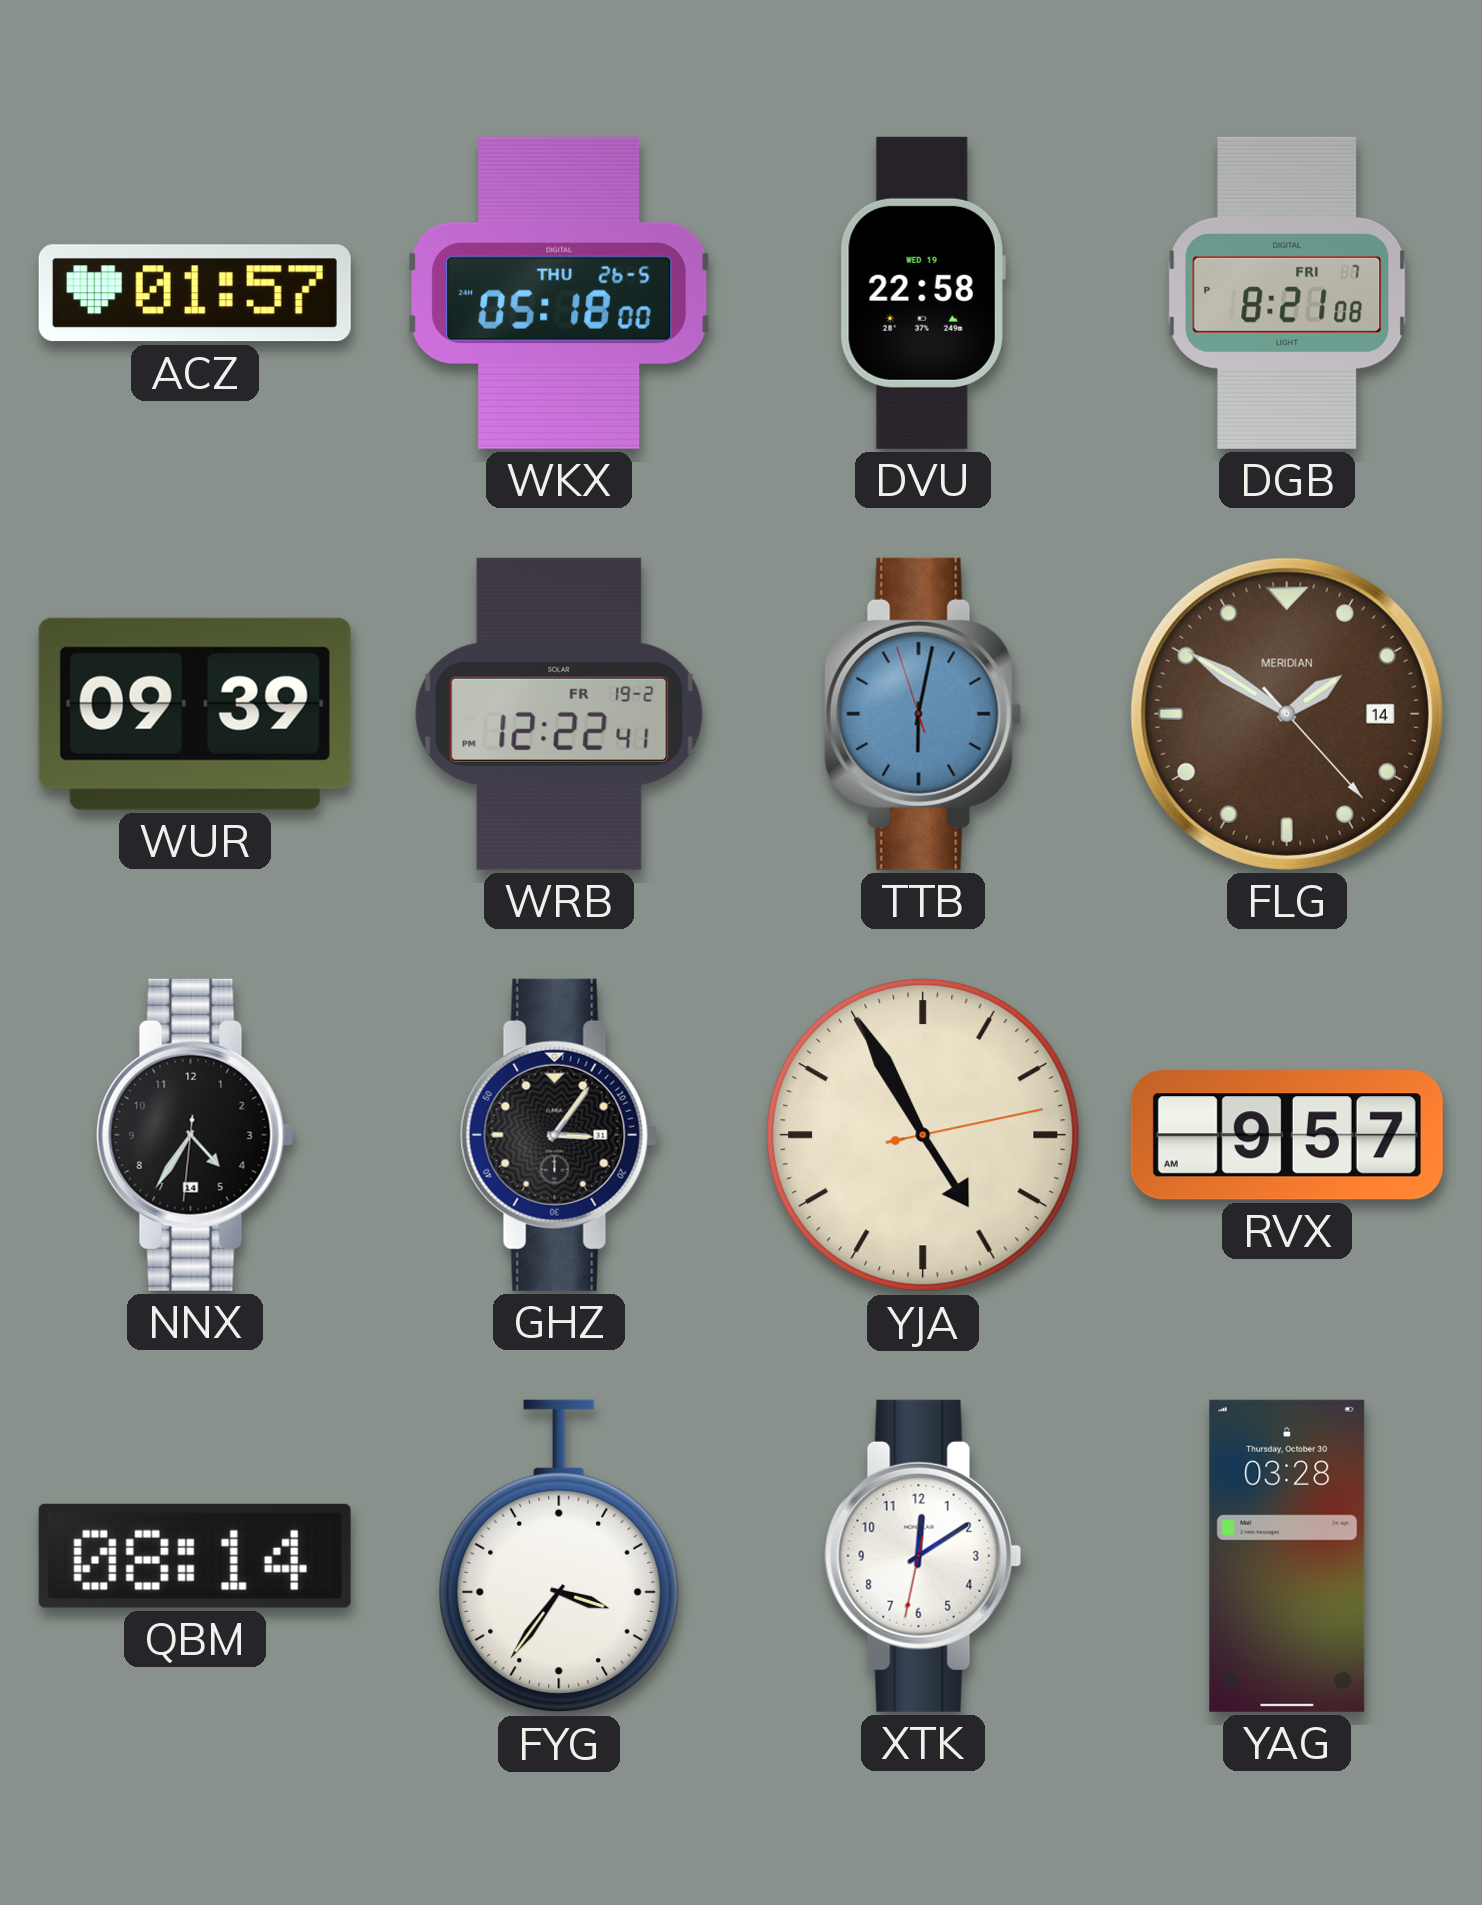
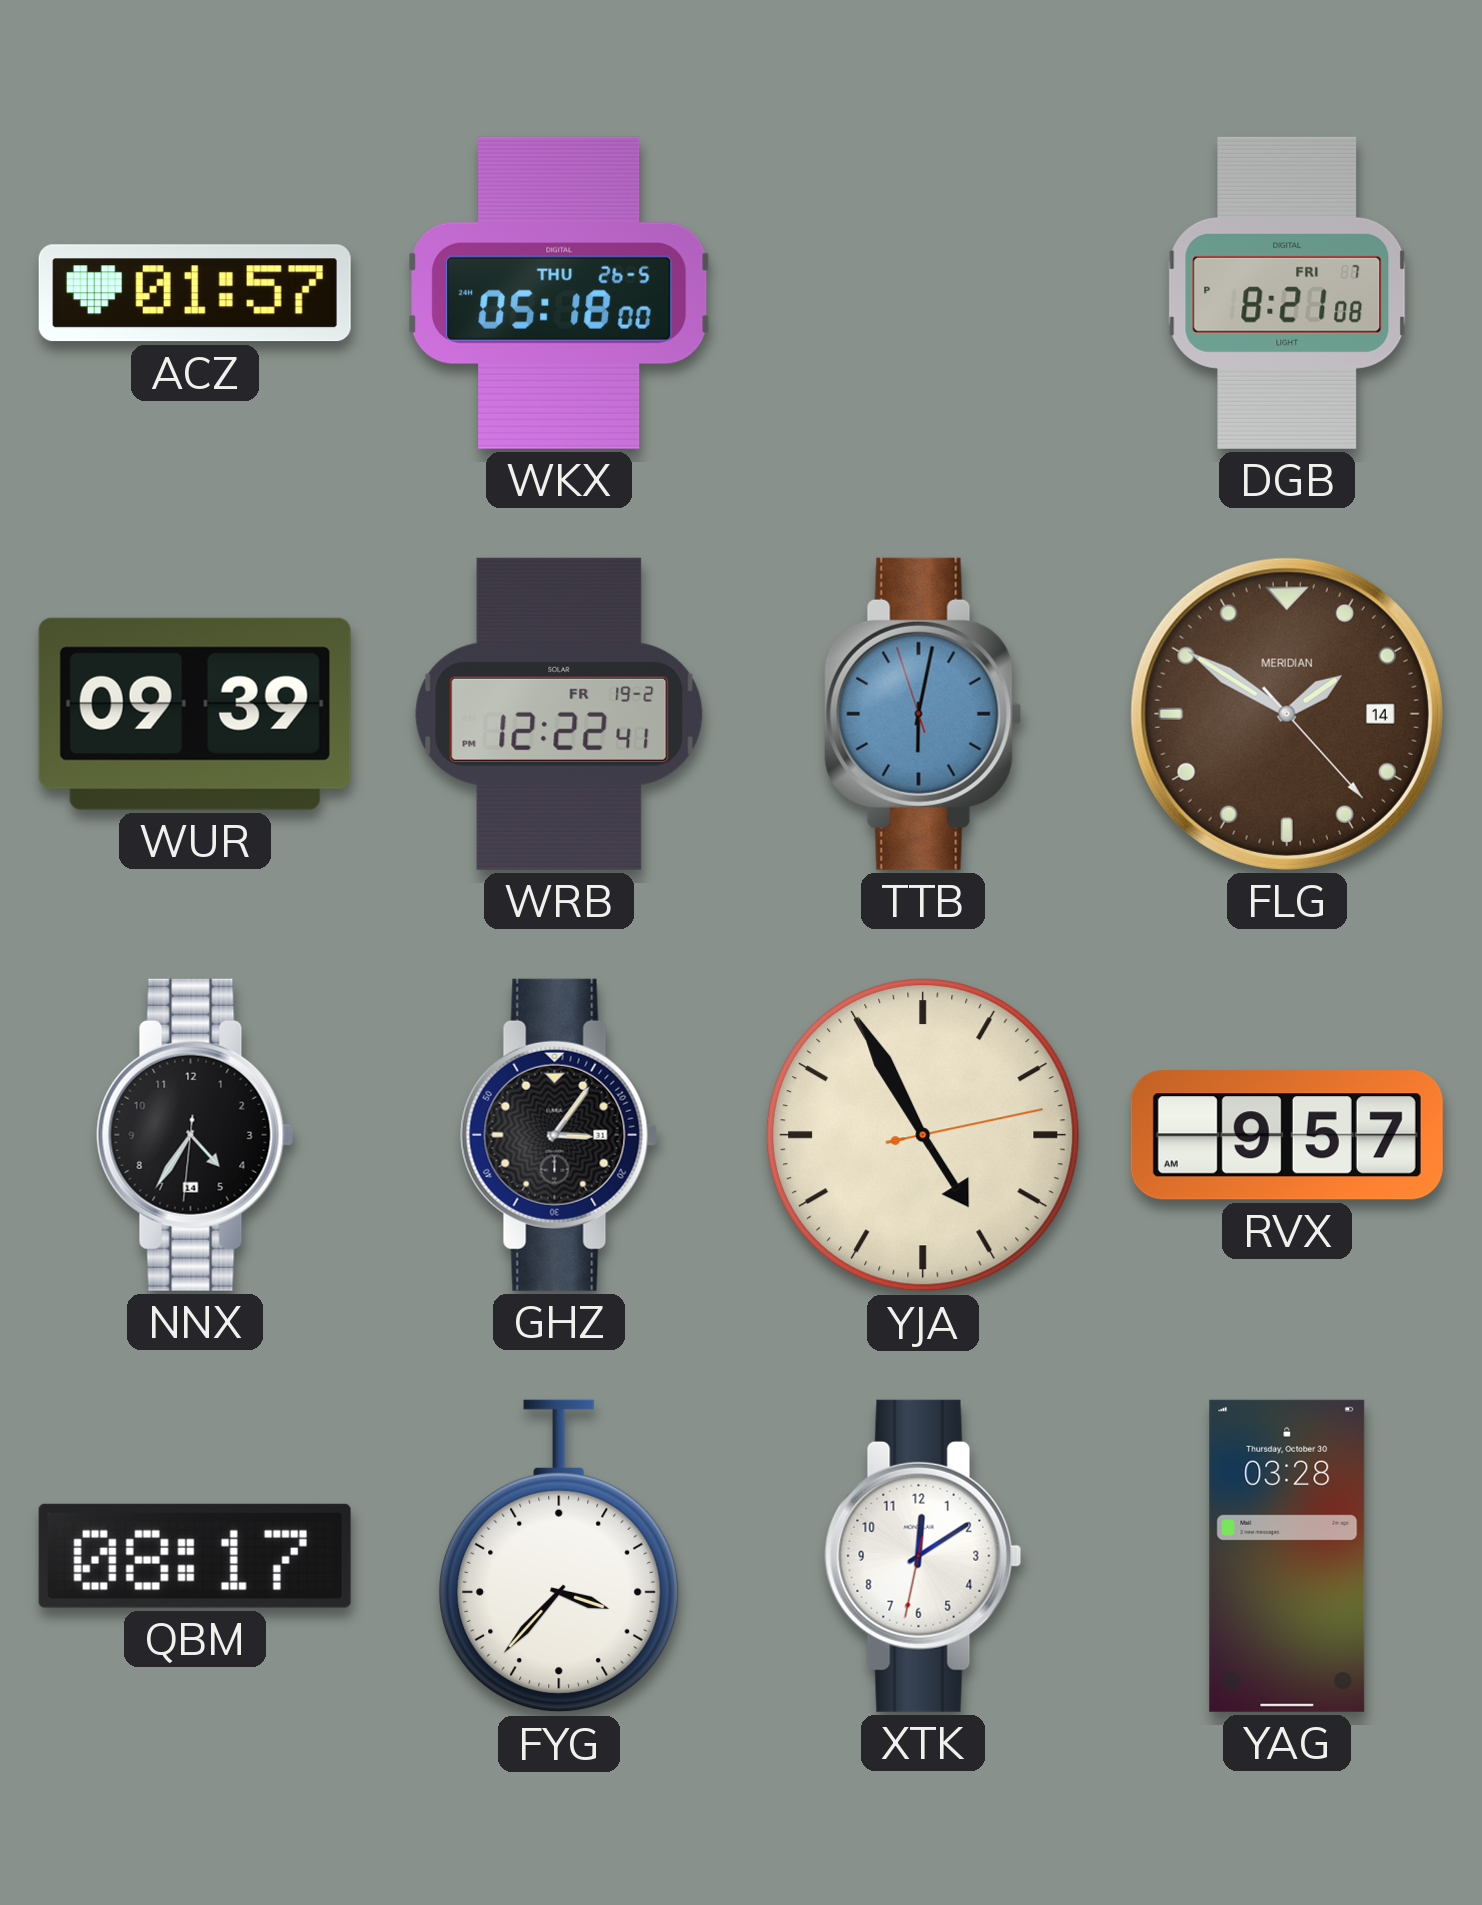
DVU: 22:58 -> none
QBM: 08:14 -> 08:17
FYG: 3:36 -> 3:37
